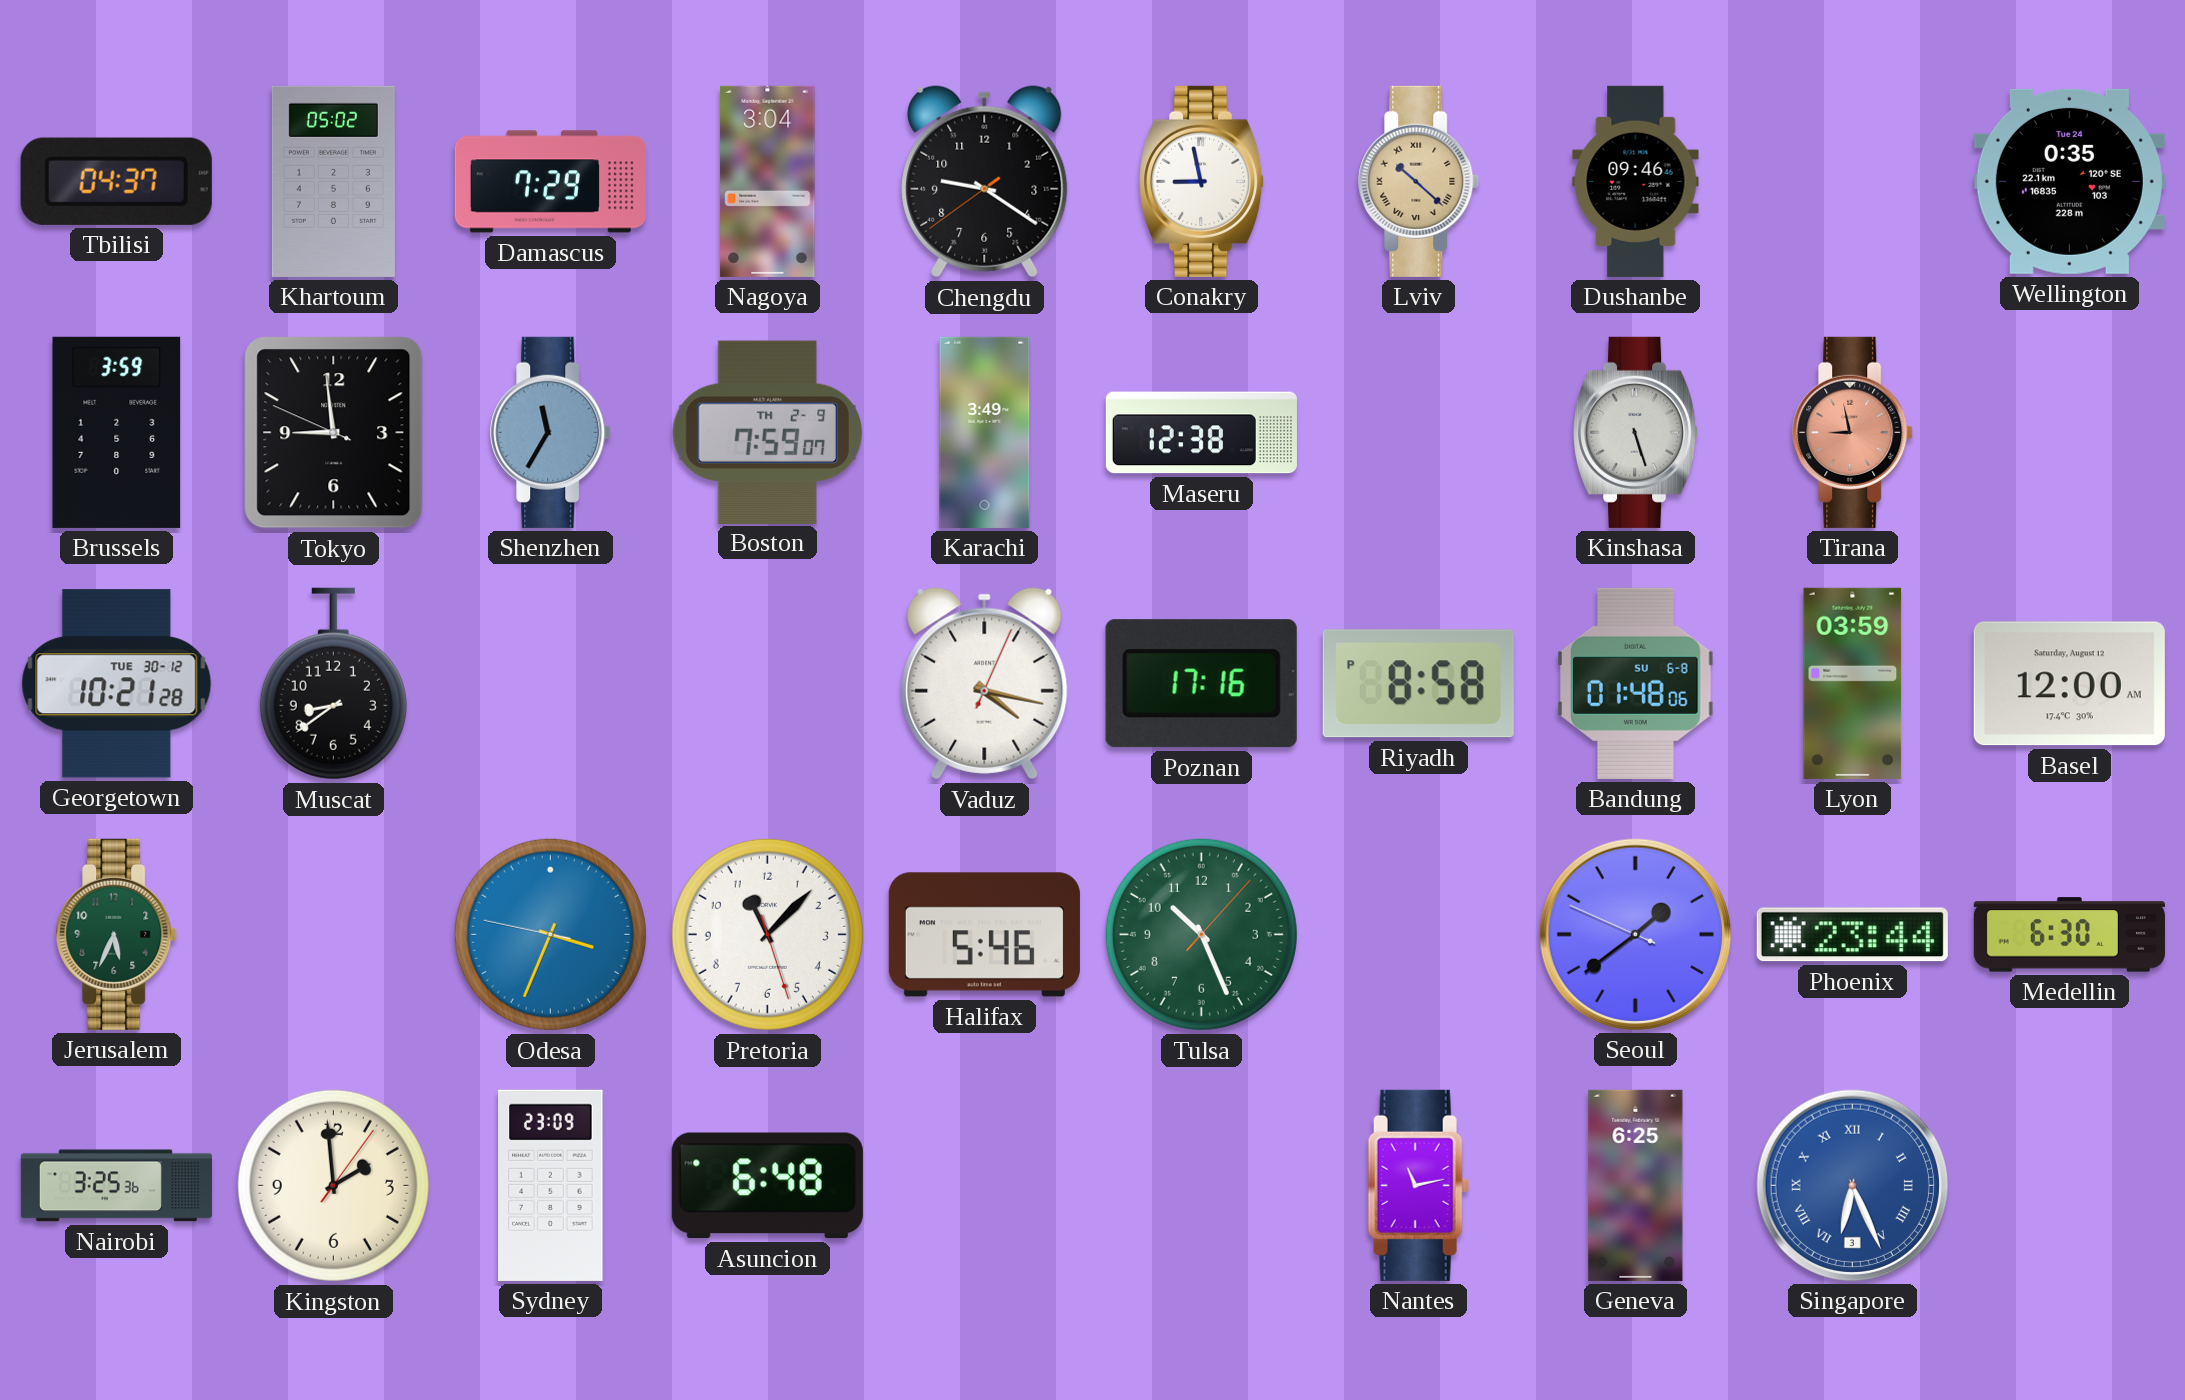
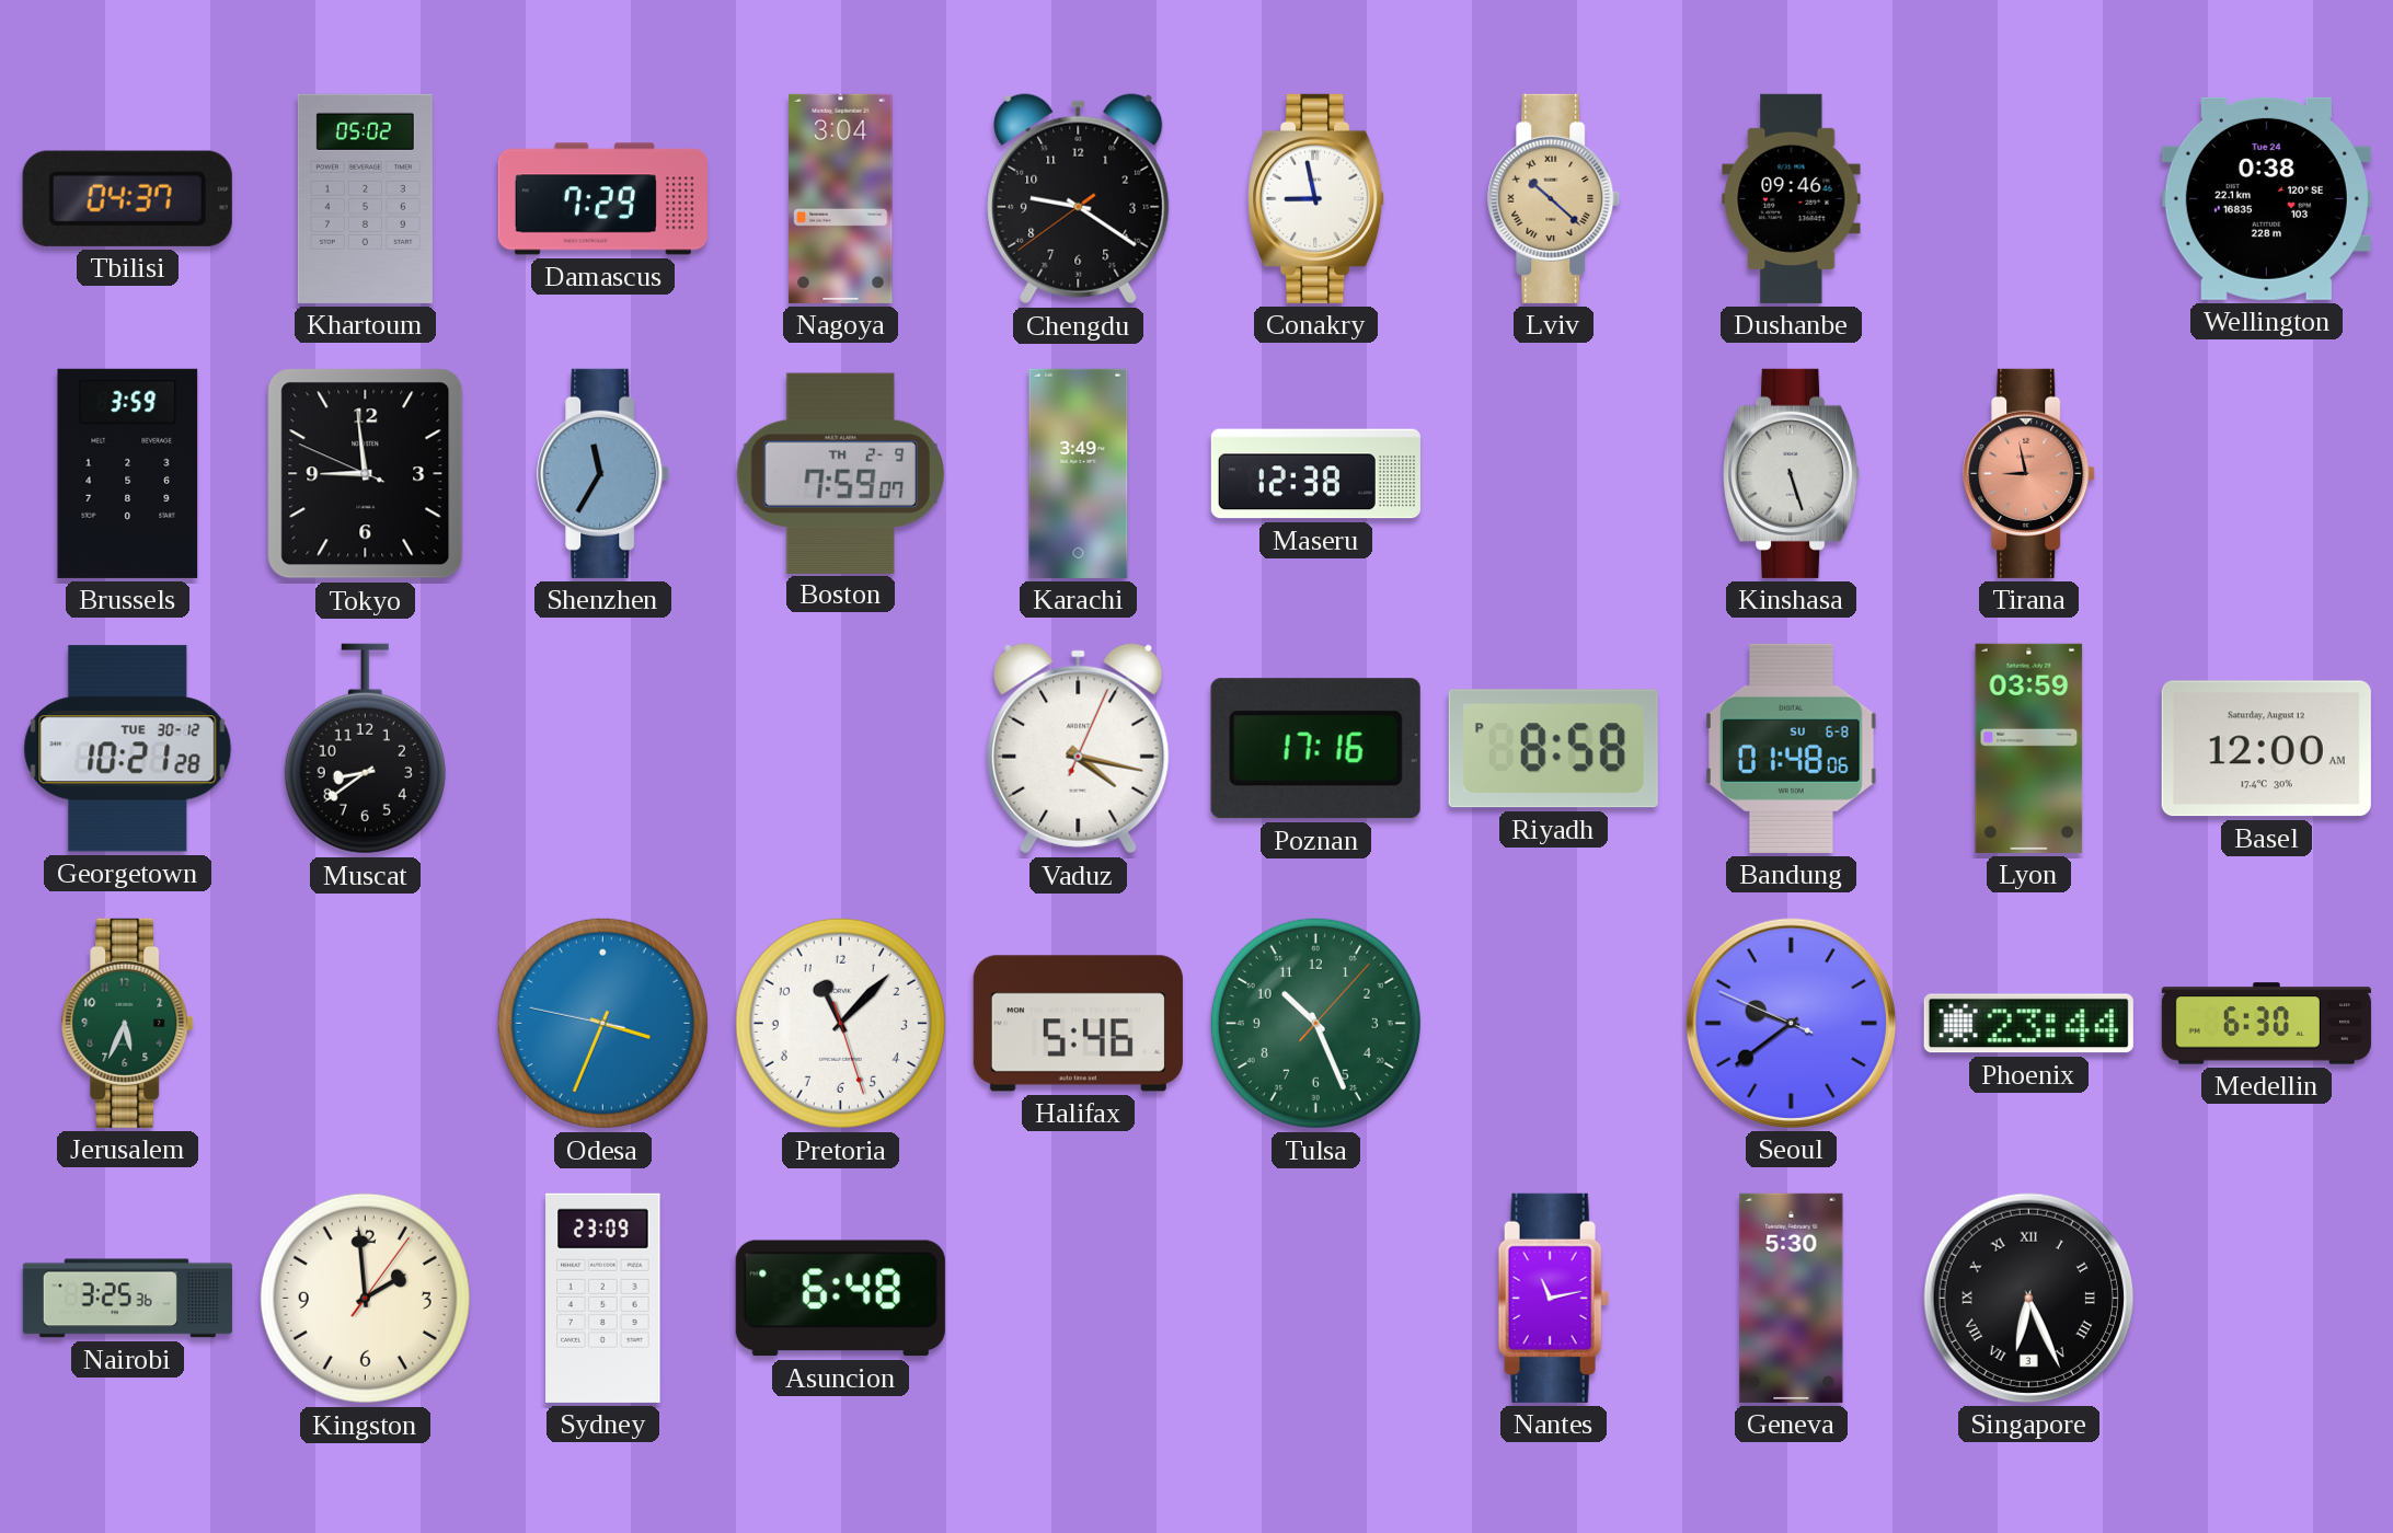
Wellington: 0:35 -> 0:38
Seoul: 1:38 -> 9:38
Geneva: 6:25 -> 5:30
Singapore dial: blue -> black
